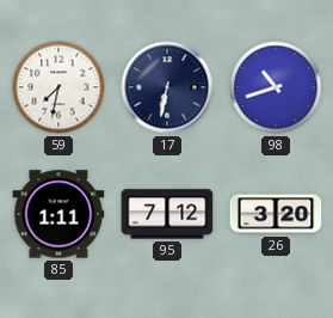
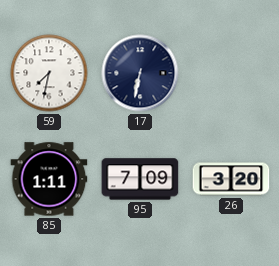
98: 10:42 -> none
95: 7:12 -> 7:09
